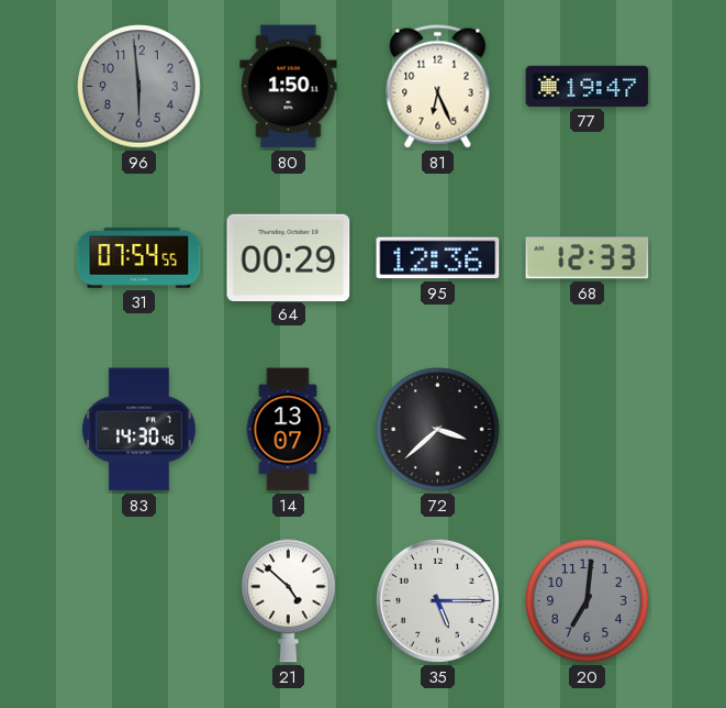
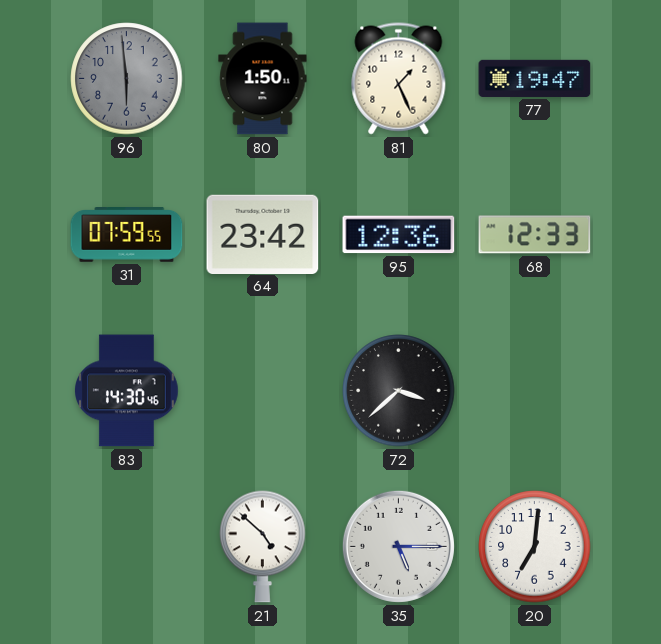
81: 6:26 -> 1:26
31: 07:54 -> 07:59
64: 00:29 -> 23:42
14: 13:07 -> none
20 dial: grey -> white
